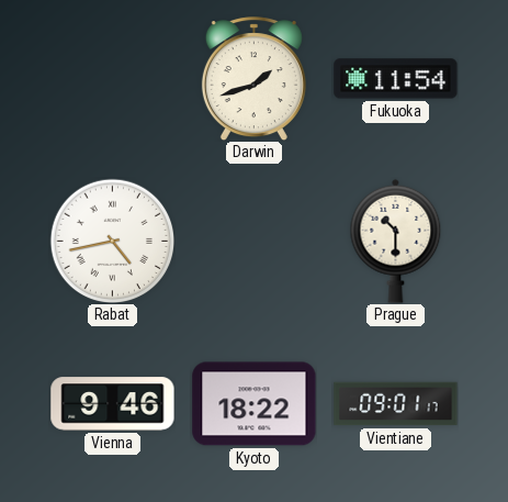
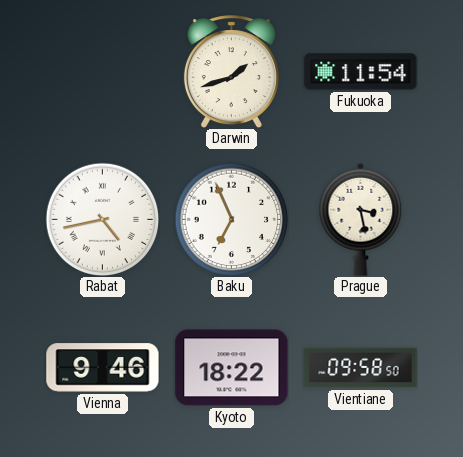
Baku: none -> 6:56
Prague: 10:30 -> 3:28
Vientiane: 09:01 -> 09:58
